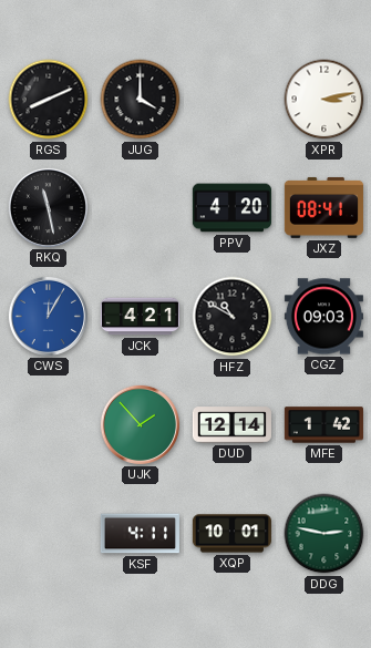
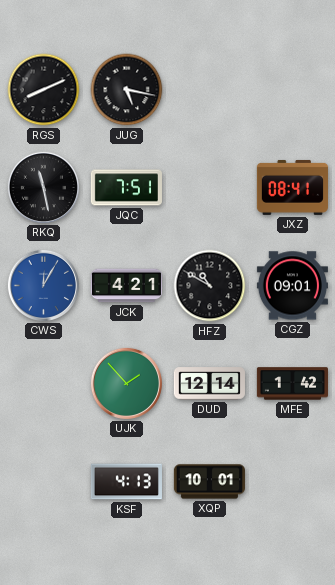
JUG: 4:00 -> 5:17
XPR: 3:13 -> none
JQC: none -> 7:51
PPV: 4:20 -> none
CGZ: 09:03 -> 09:01
KSF: 4:11 -> 4:13
DDG: 2:47 -> none
